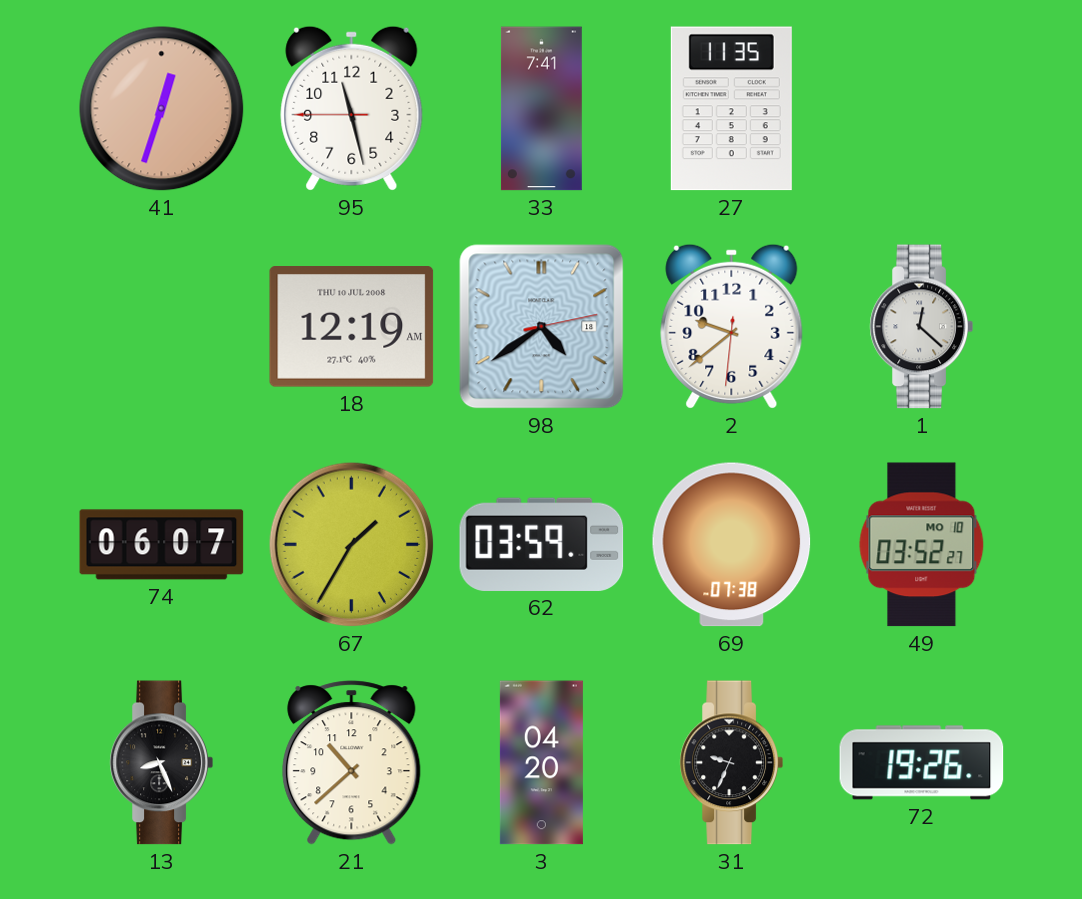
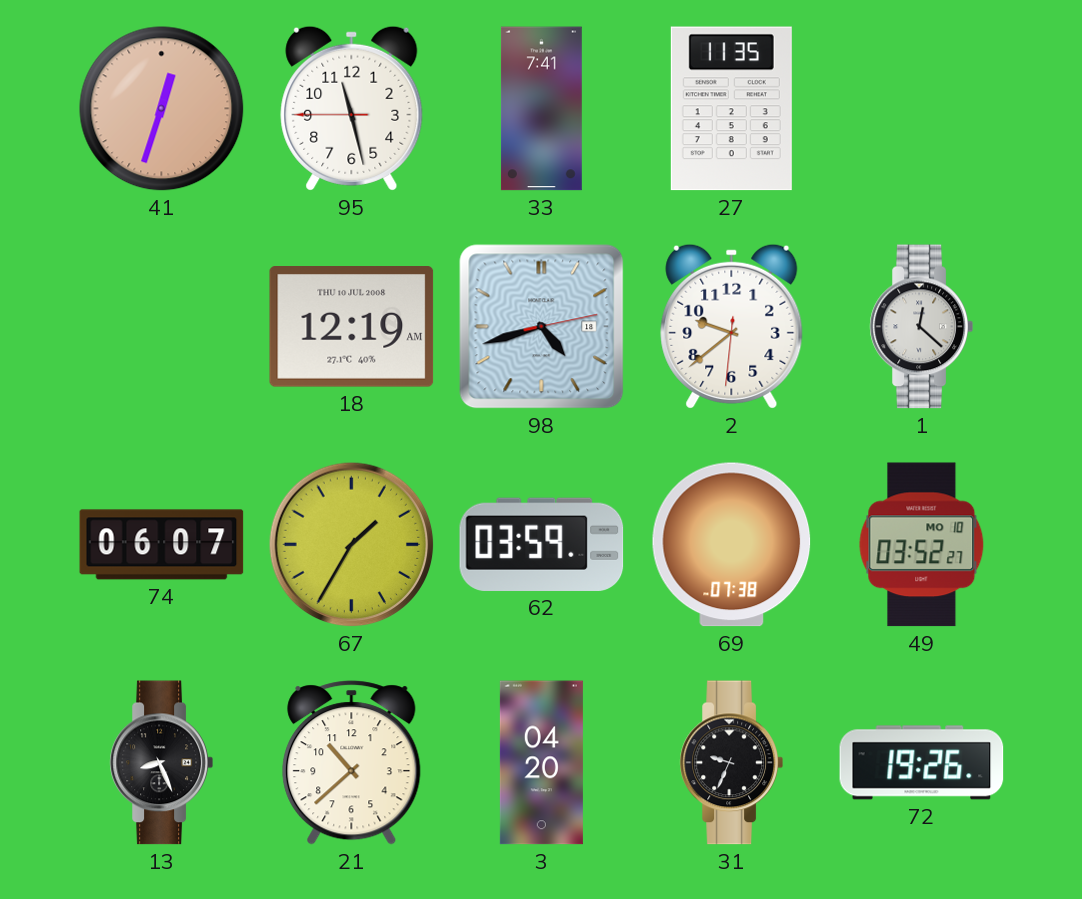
98: 4:39 -> 4:42
